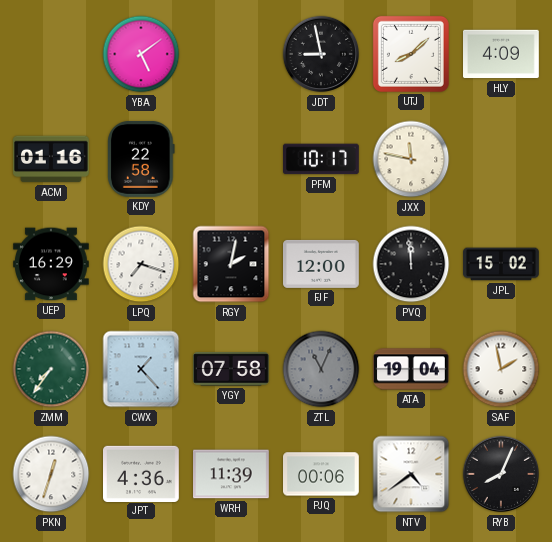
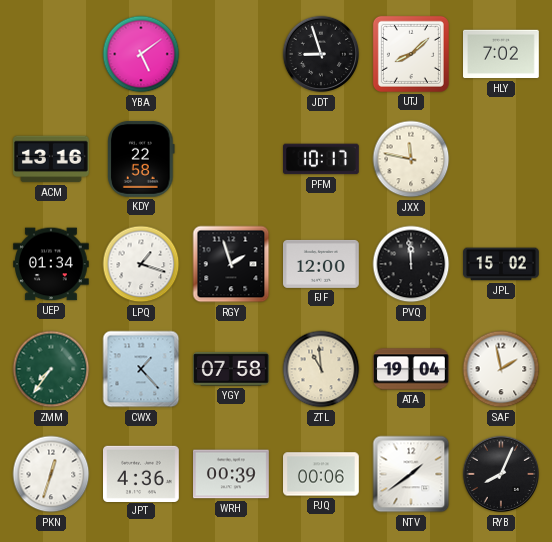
JDT: 8:58 -> 8:57
HLY: 4:09 -> 7:02
ACM: 01:16 -> 13:16
UEP: 16:29 -> 01:34
LPQ: 7:18 -> 1:18
RGY: 2:02 -> 1:57
ZTL: 11:04 -> 10:59
ZTL dial: grey -> cream
WRH: 11:39 -> 00:39
NTV: 4:39 -> 1:39
